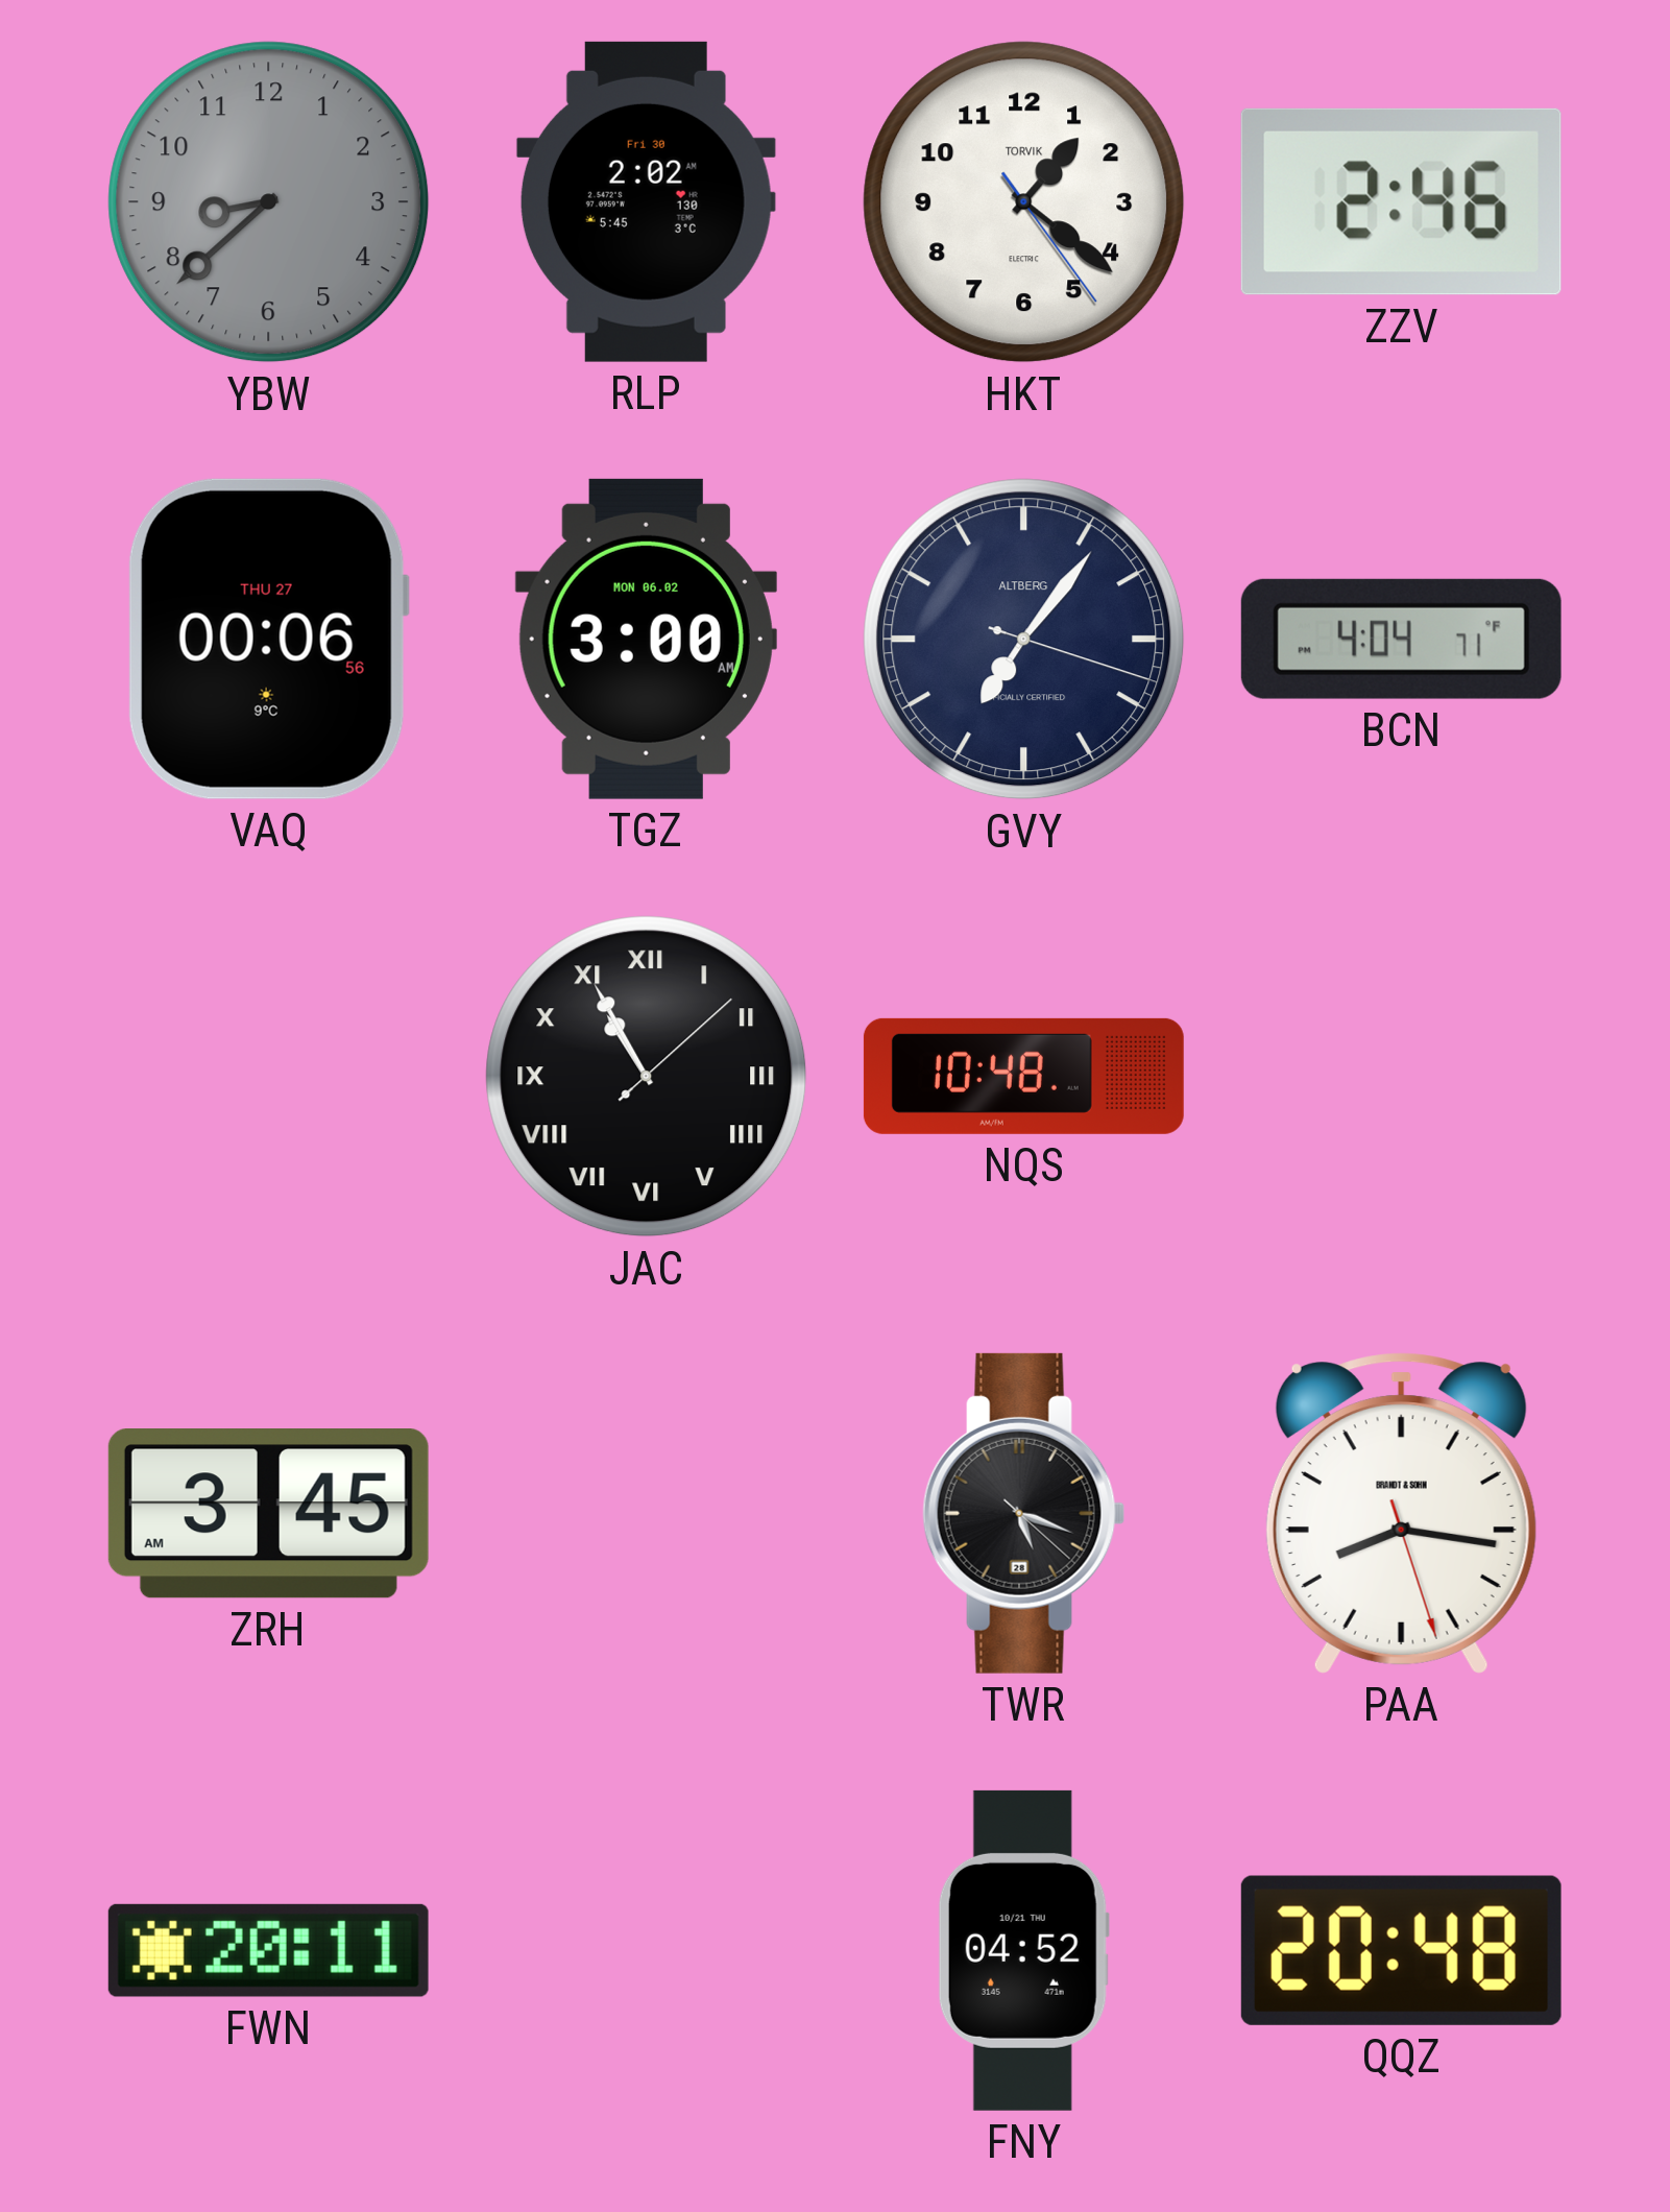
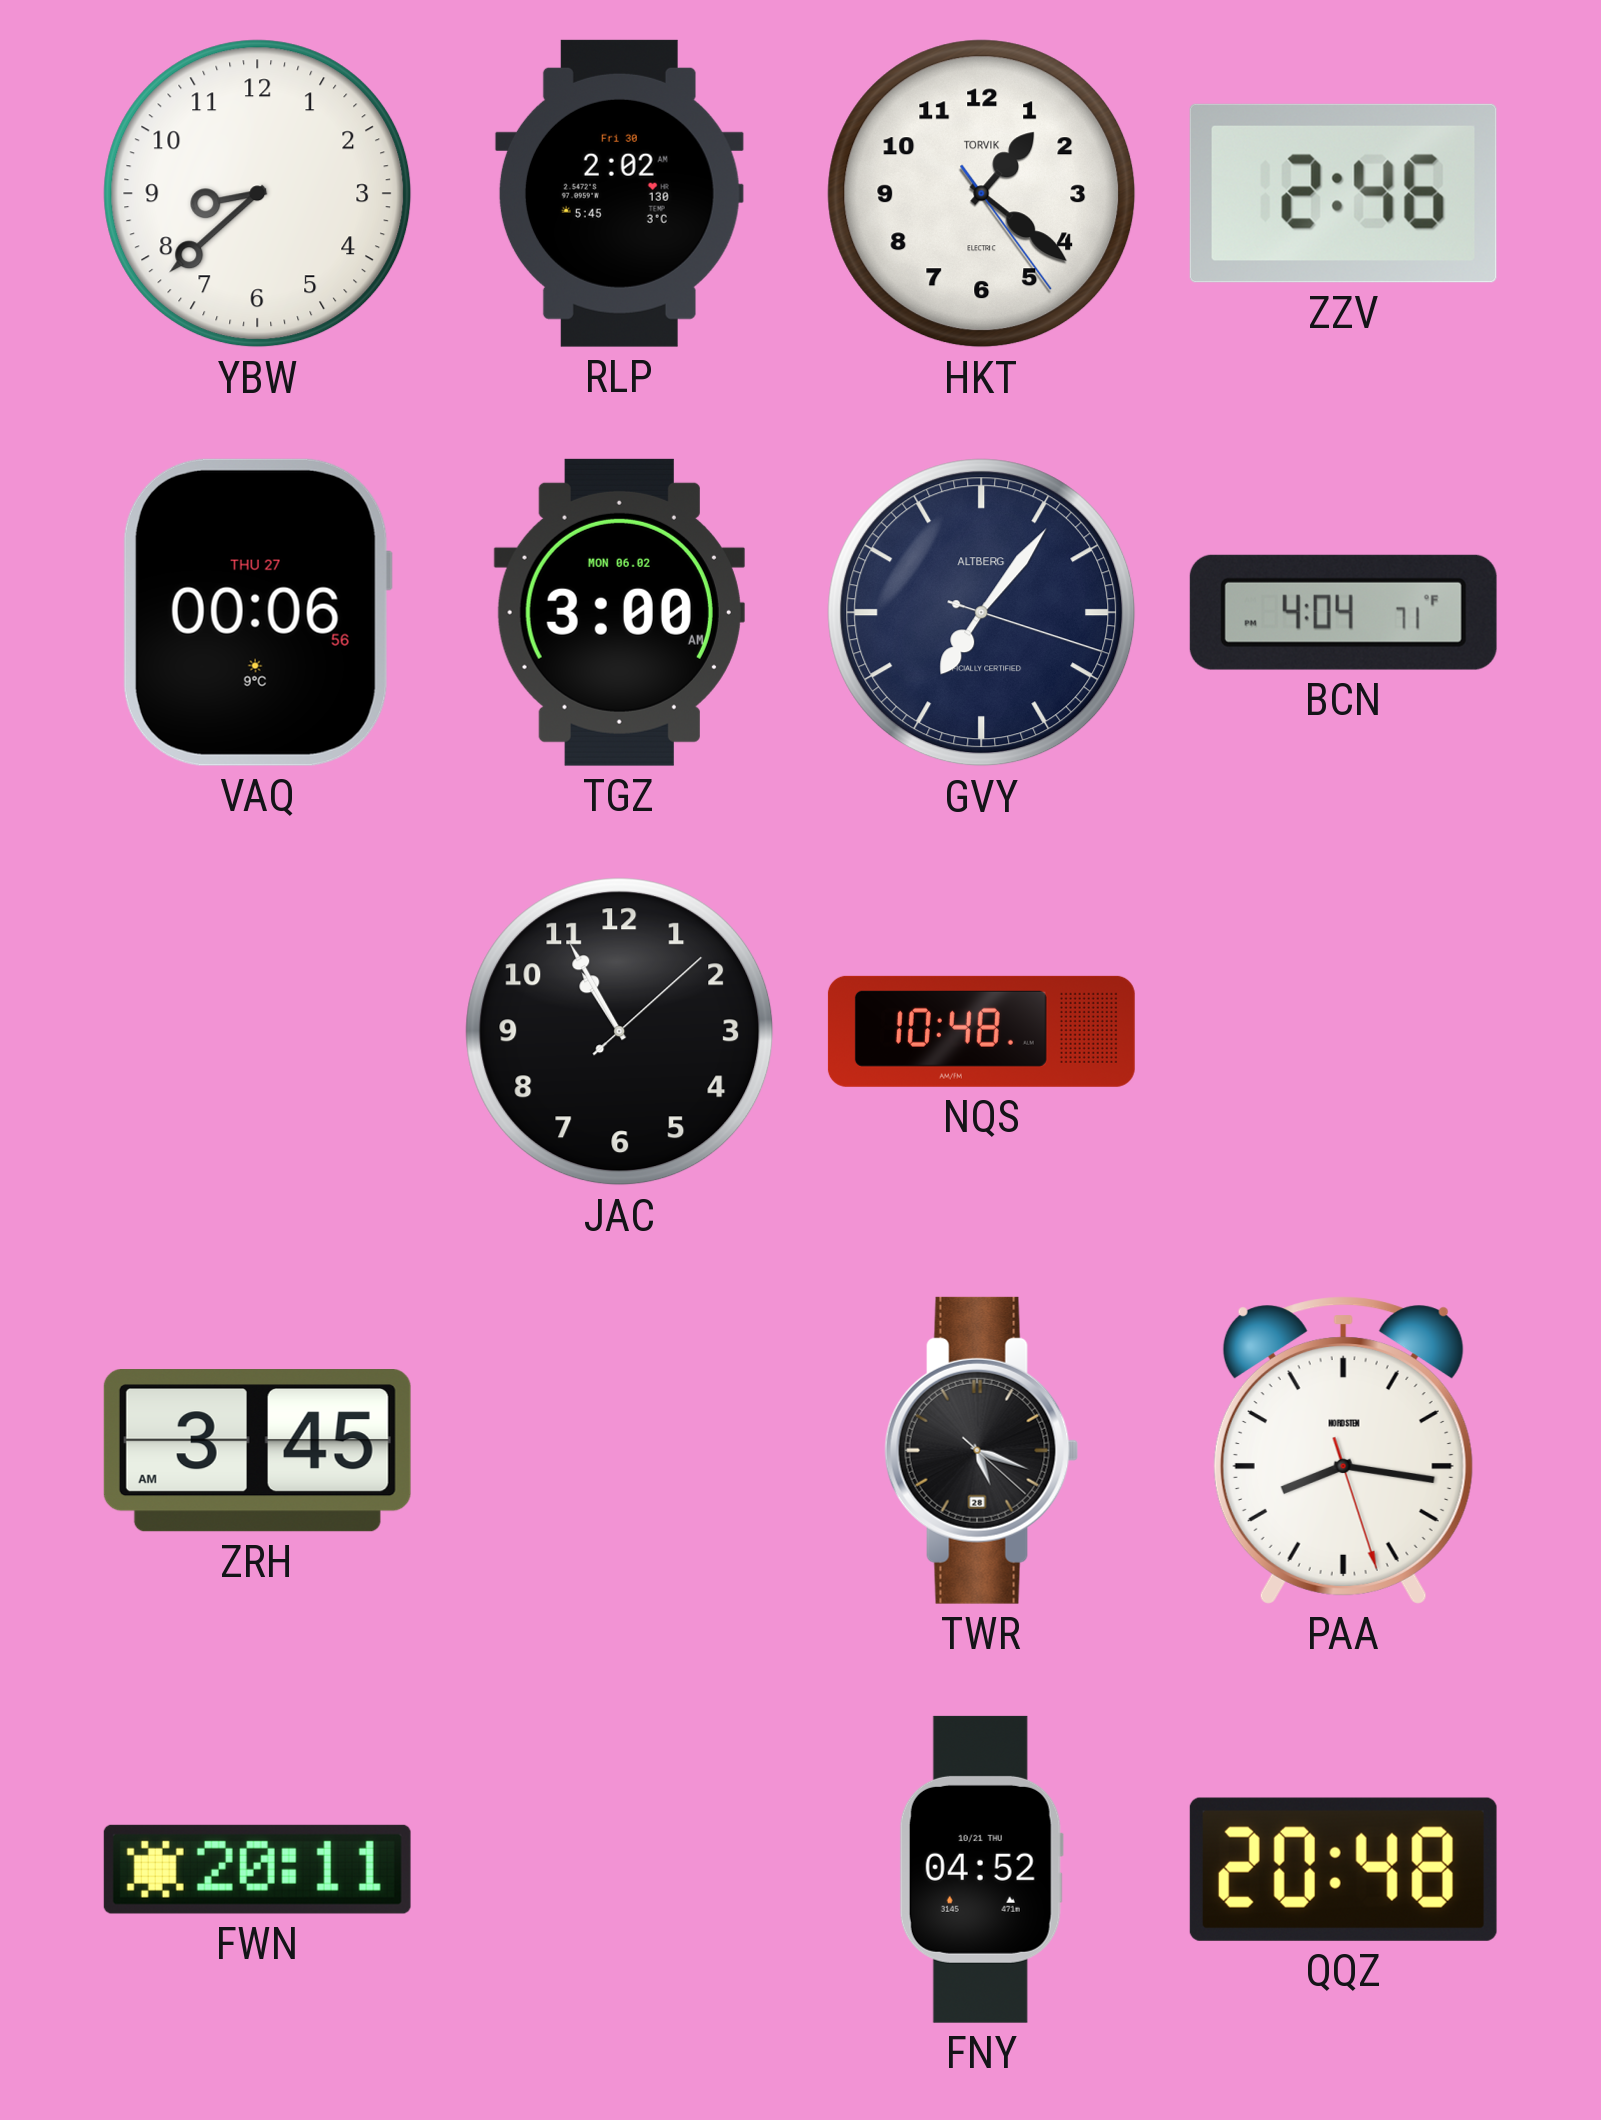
YBW dial: grey -> white
JAC numerals: Roman -> Arabic
PAA brand: BRANDT & SOHN -> NORDSTEN
